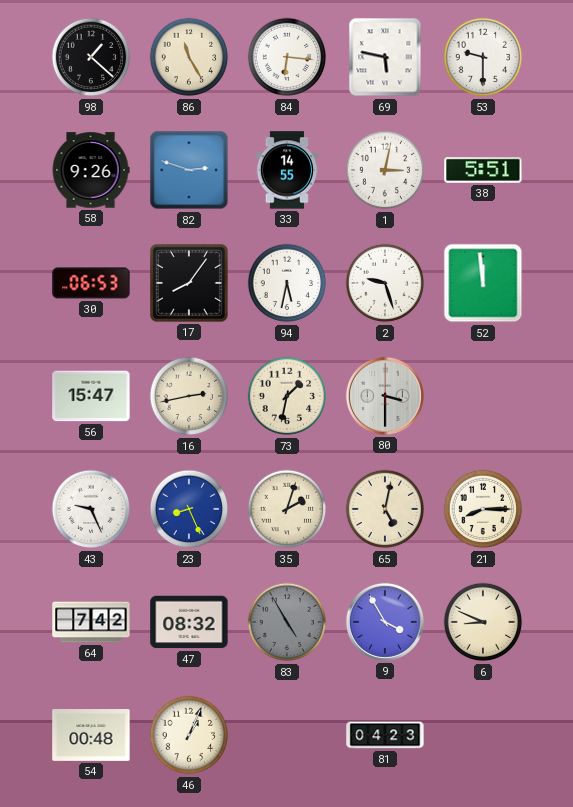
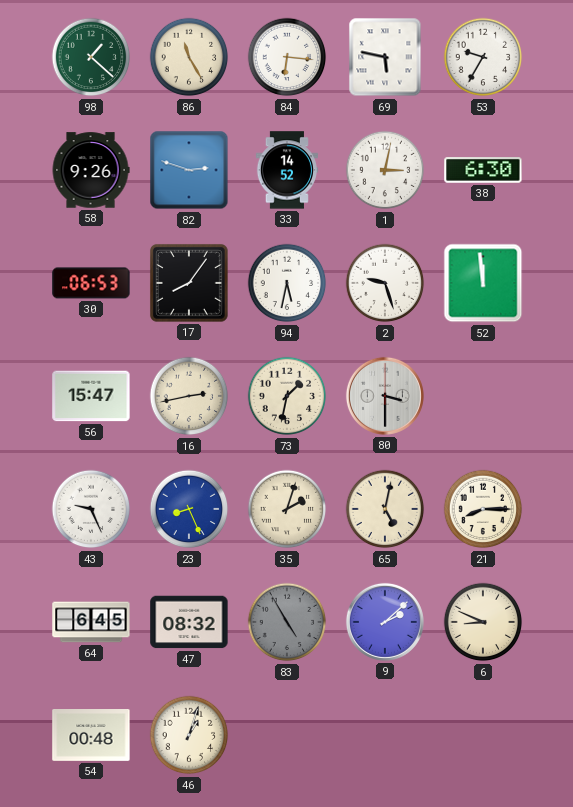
98 dial: black -> green
53: 9:30 -> 9:35
33: 14:55 -> 14:52
38: 5:51 -> 6:30
64: 7:42 -> 6:45
9: 3:55 -> 2:08
46: 1:04 -> 1:03
81: 04:23 -> none
